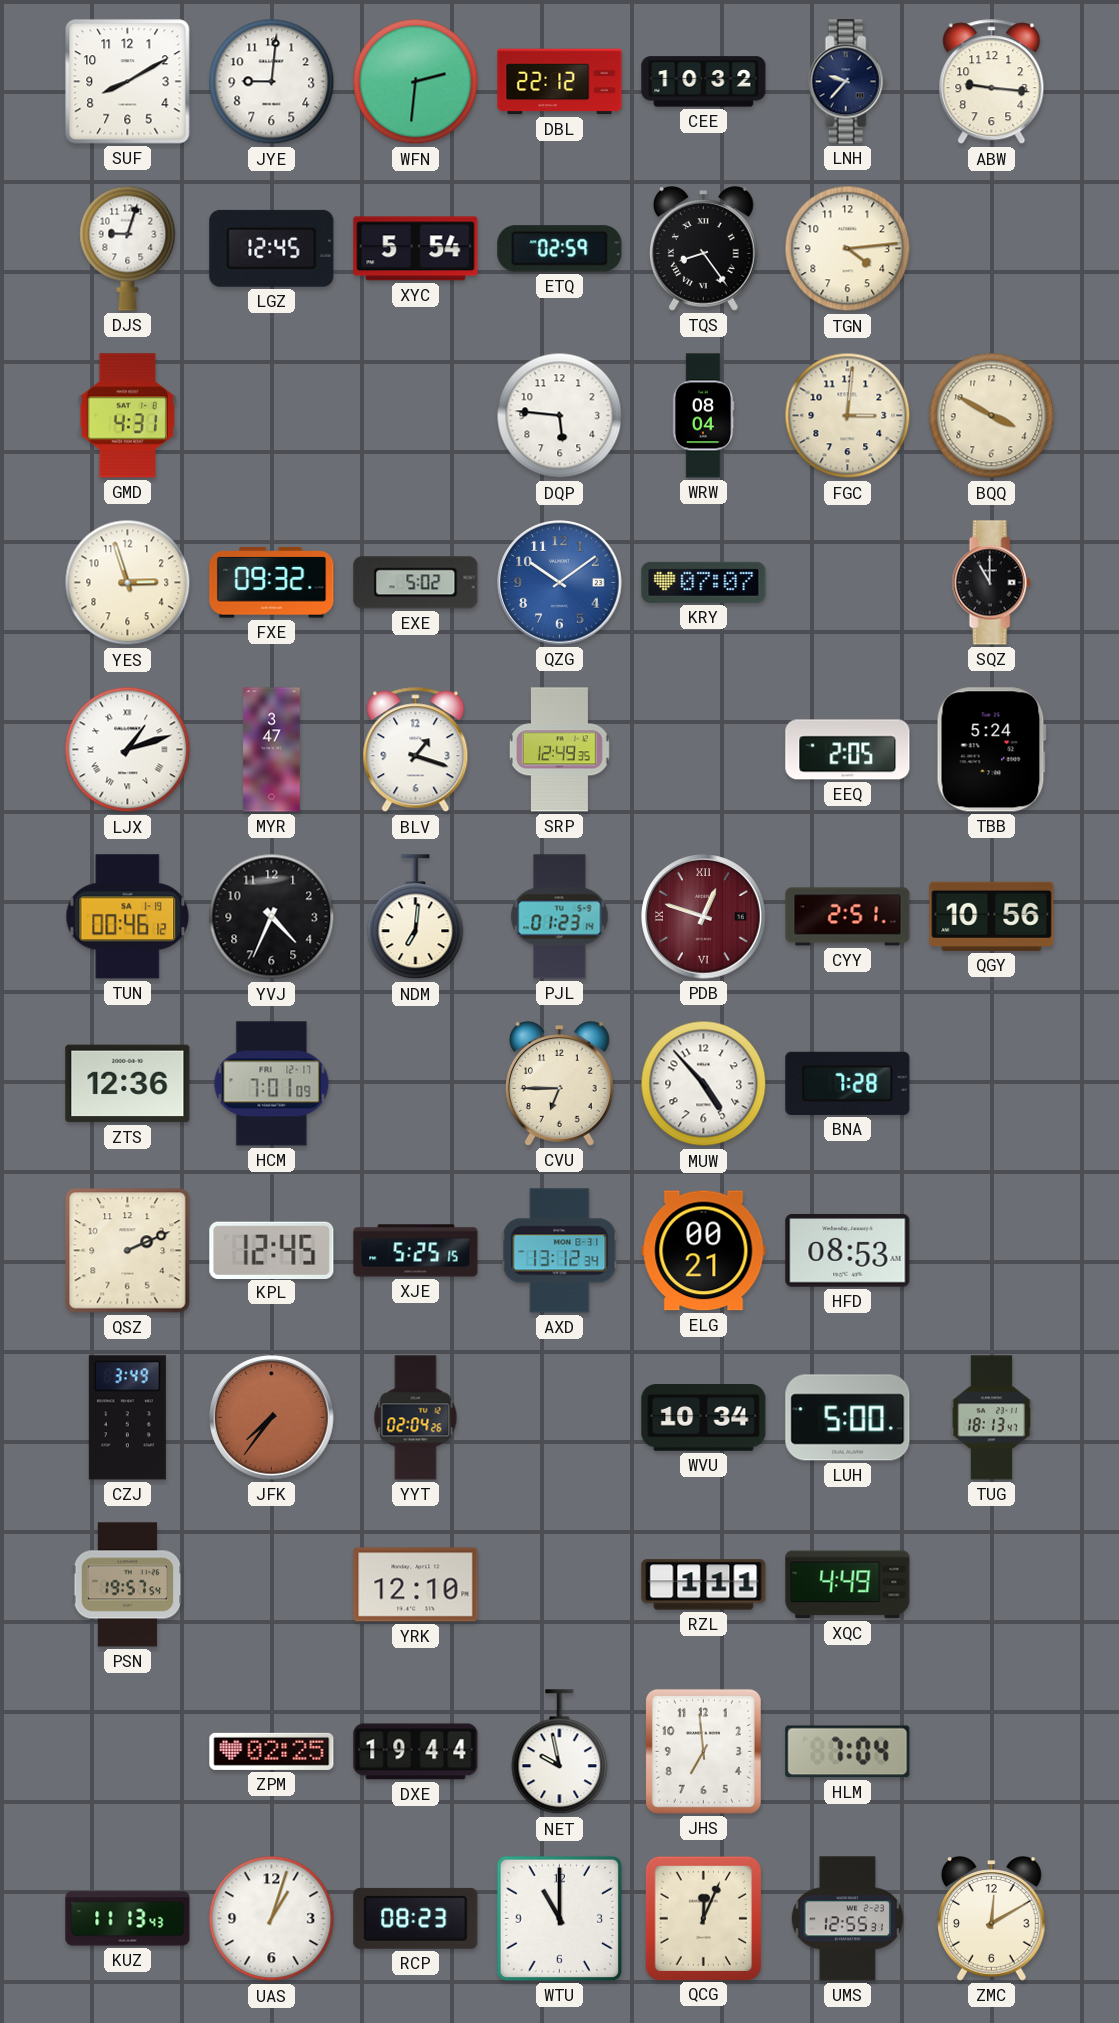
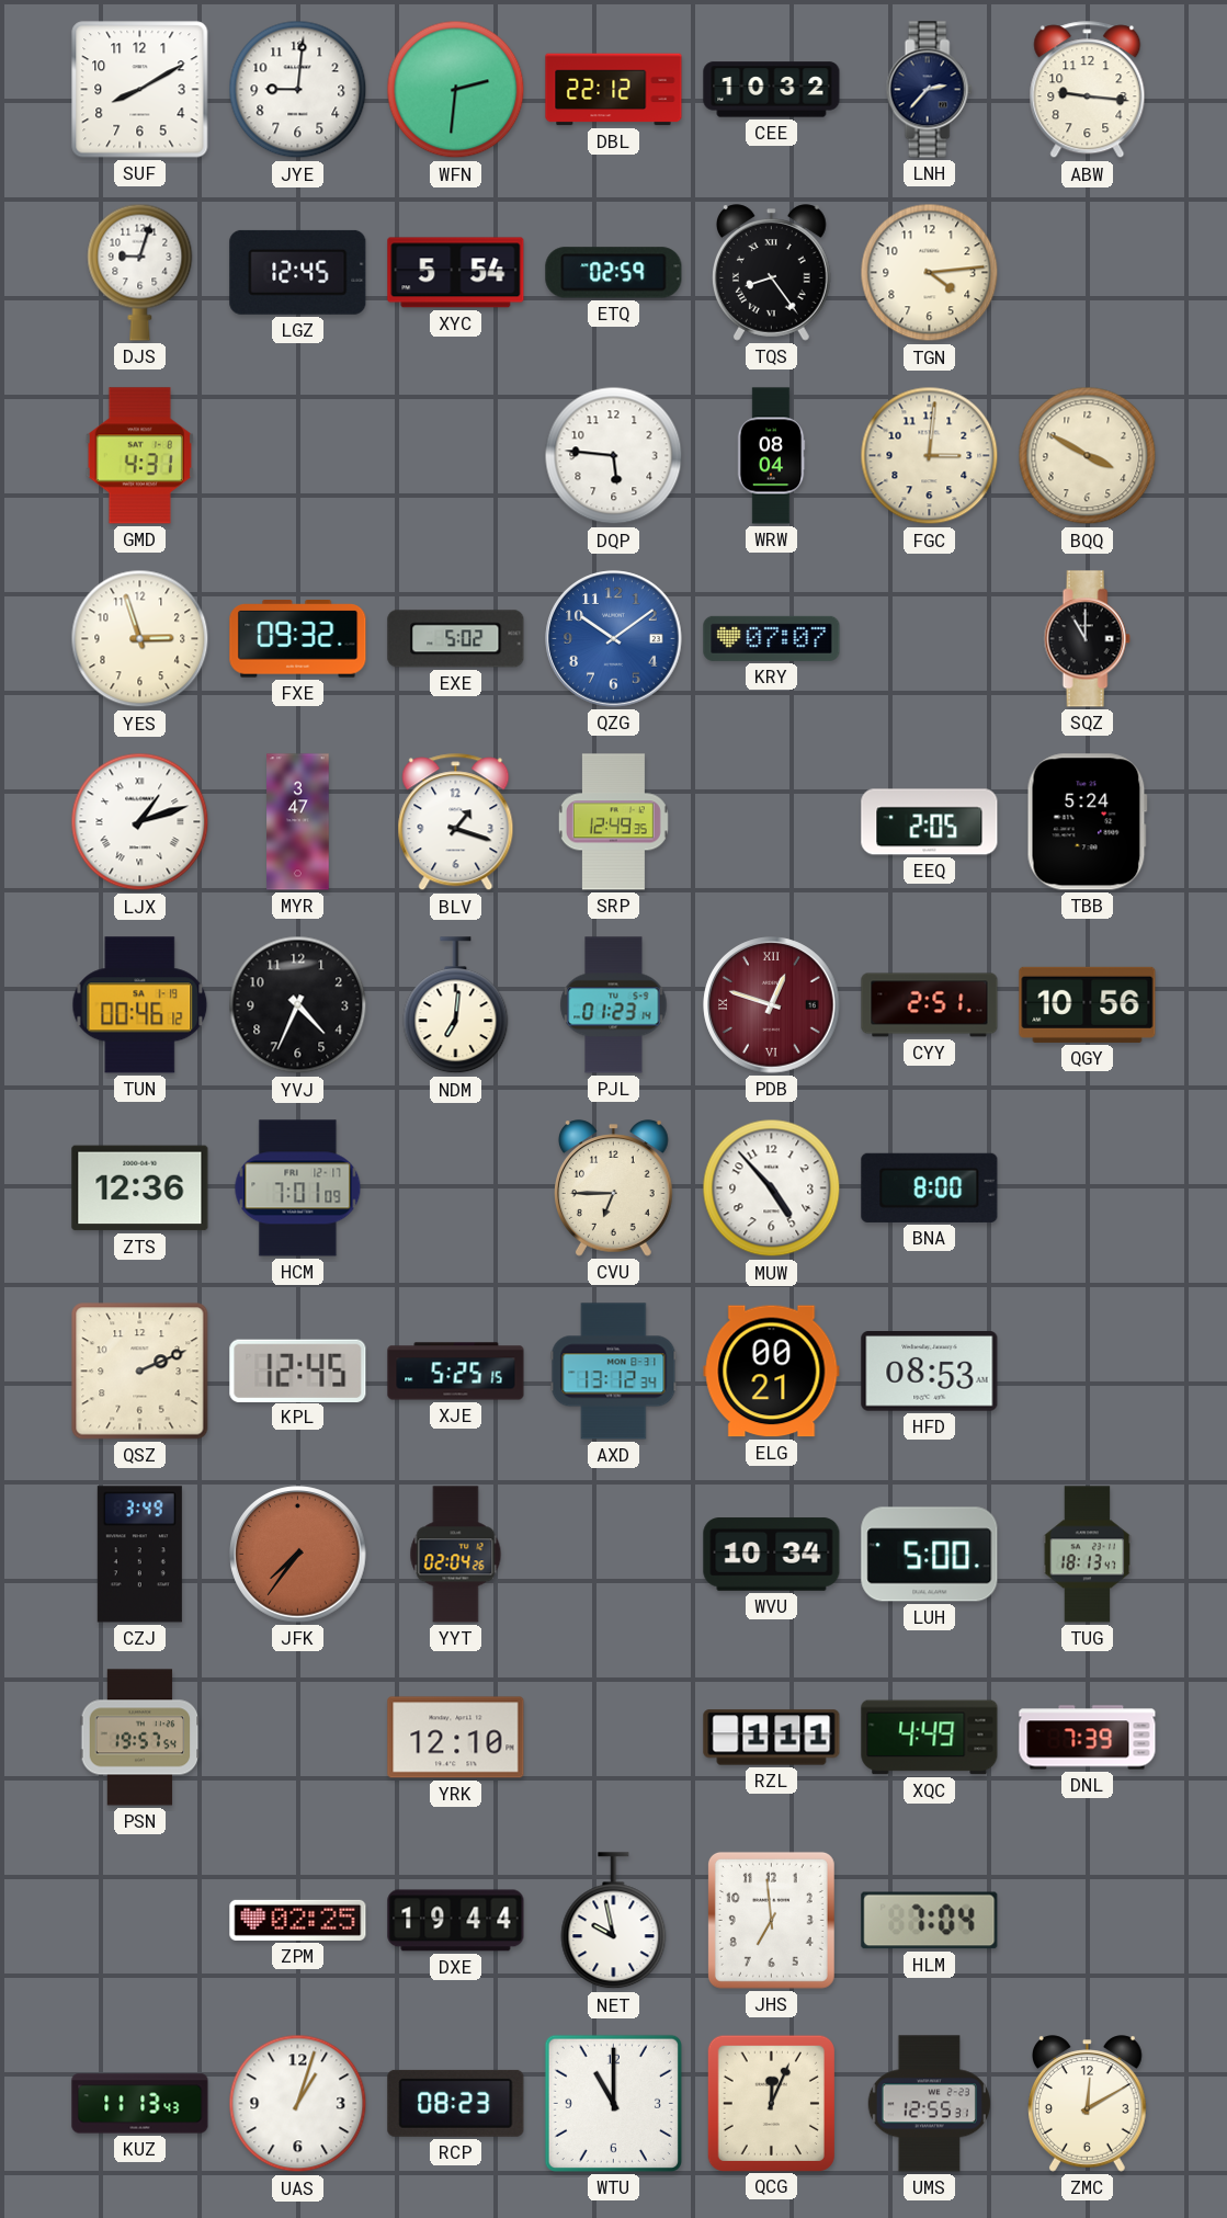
LNH: 9:37 -> 2:37
BNA: 7:28 -> 8:00
DNL: none -> 7:39
